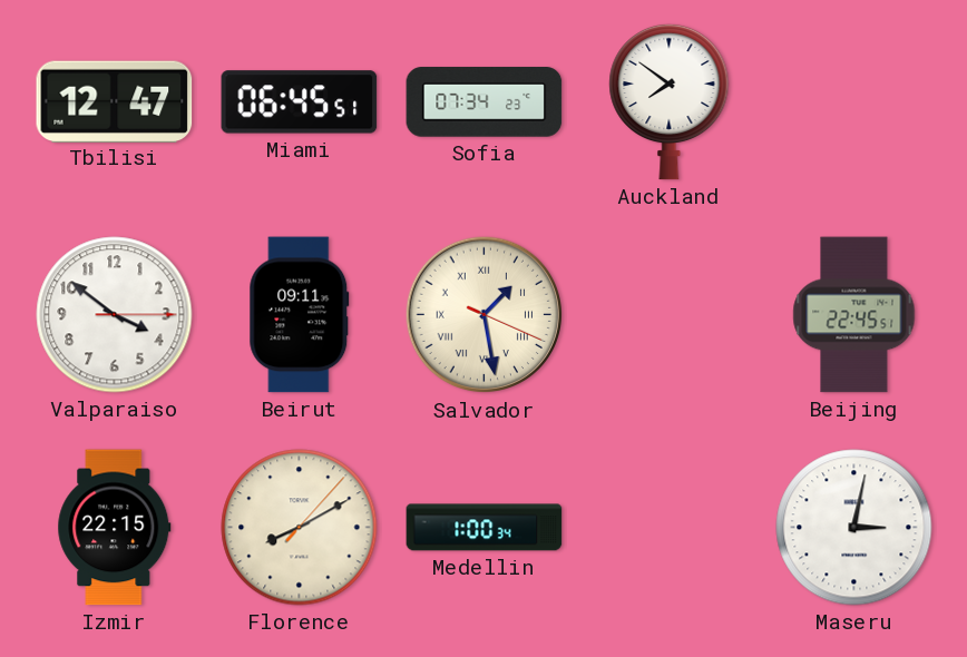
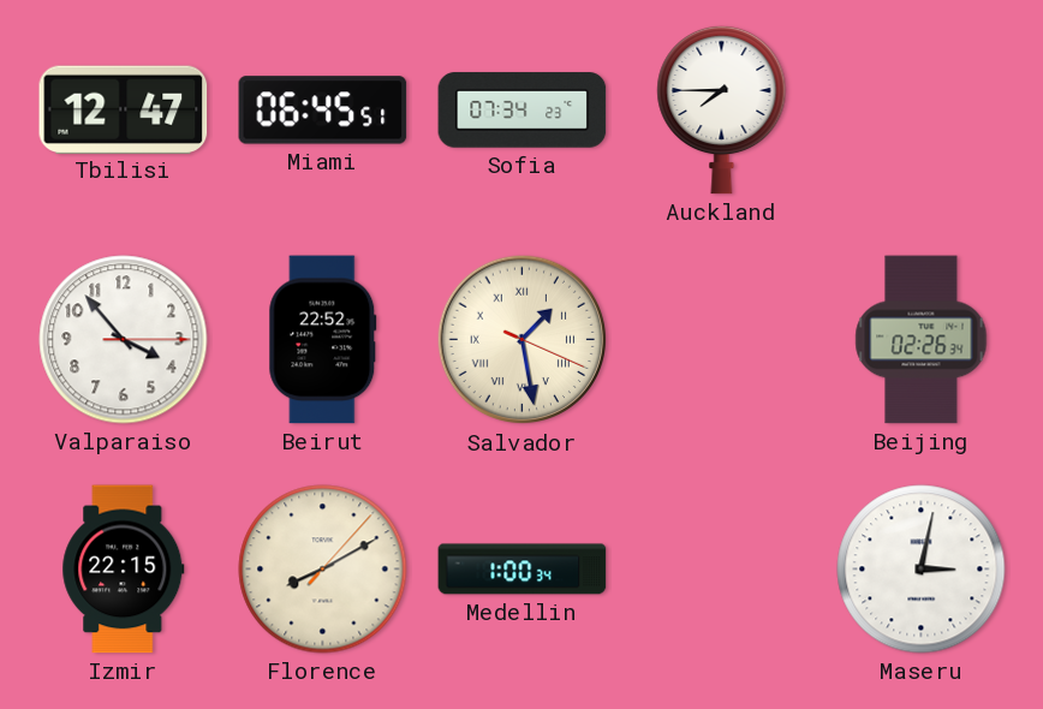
Auckland: 7:51 -> 7:45
Valparaiso: 3:51 -> 3:53
Beirut: 09:11 -> 22:52
Beijing: 22:45 -> 02:26
